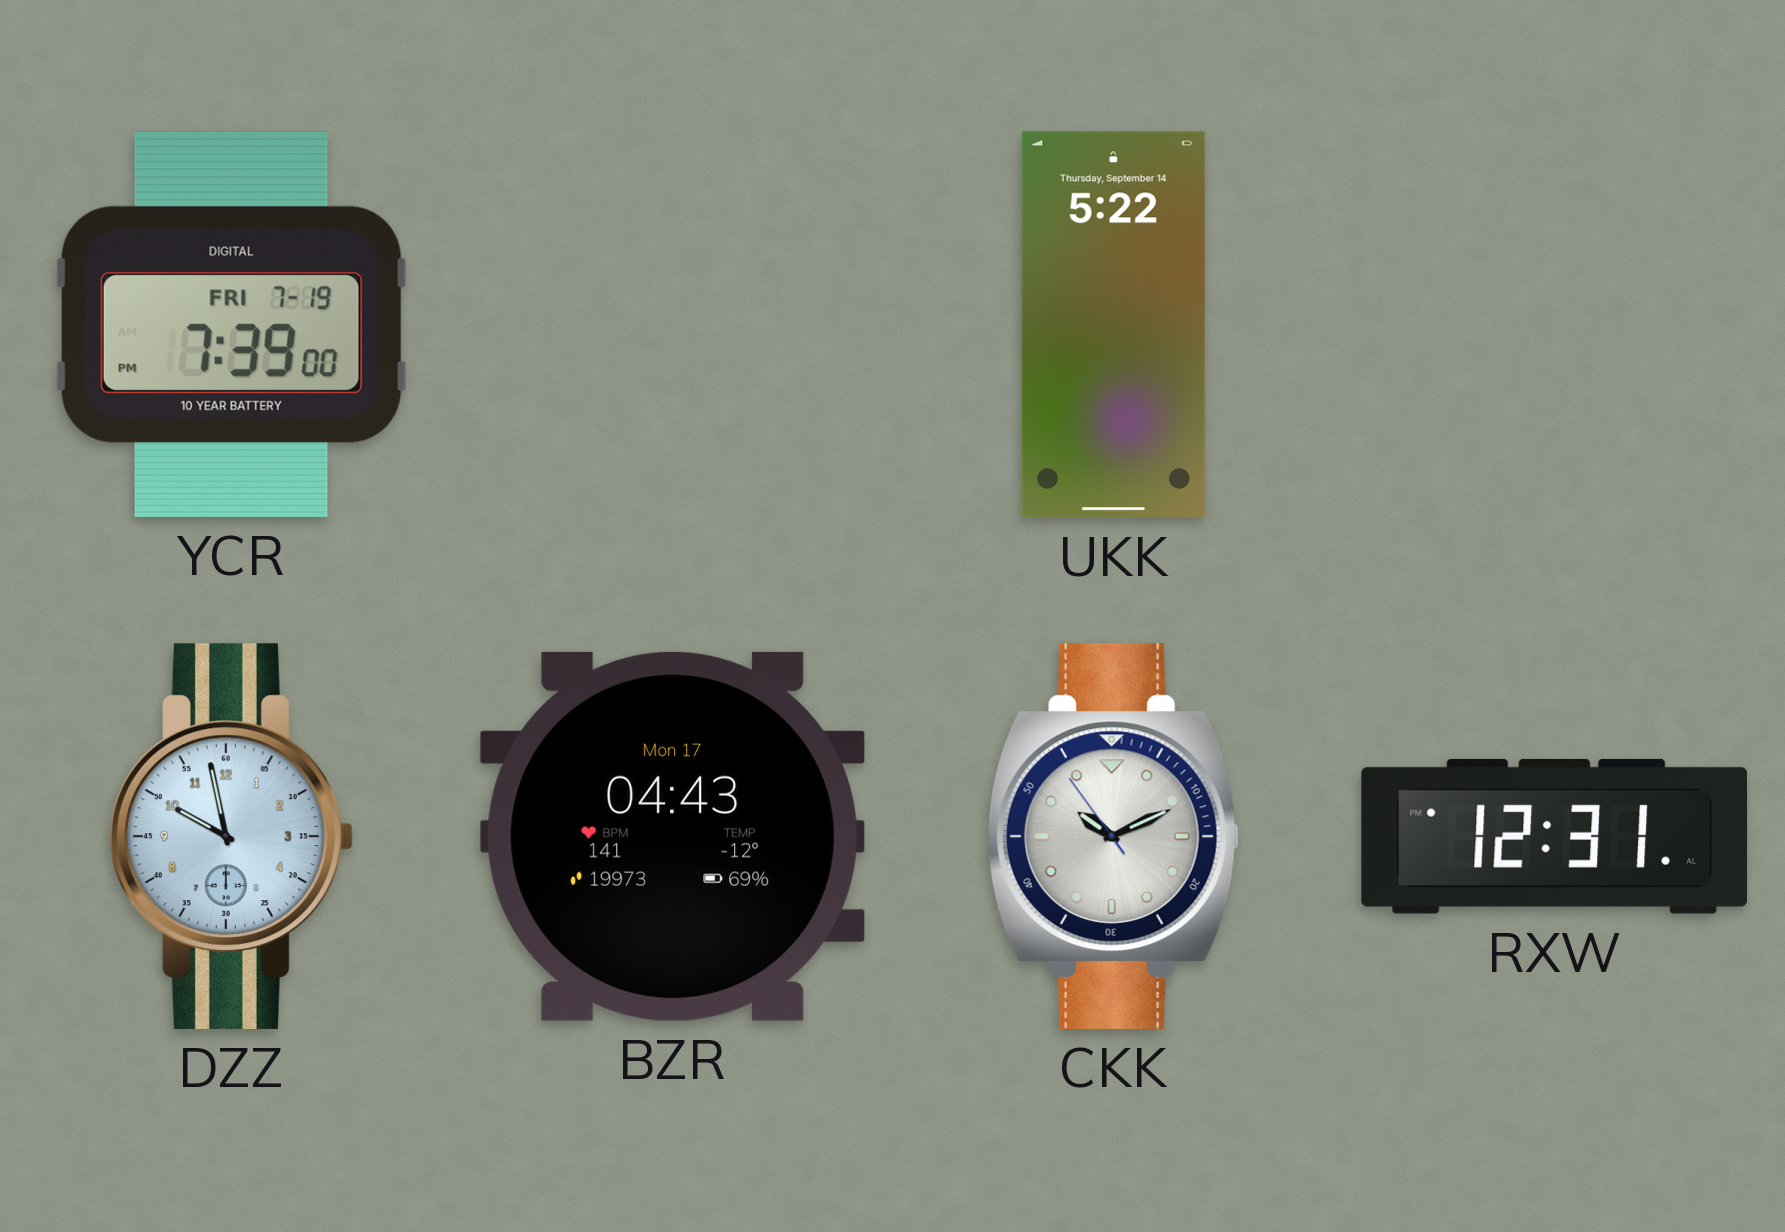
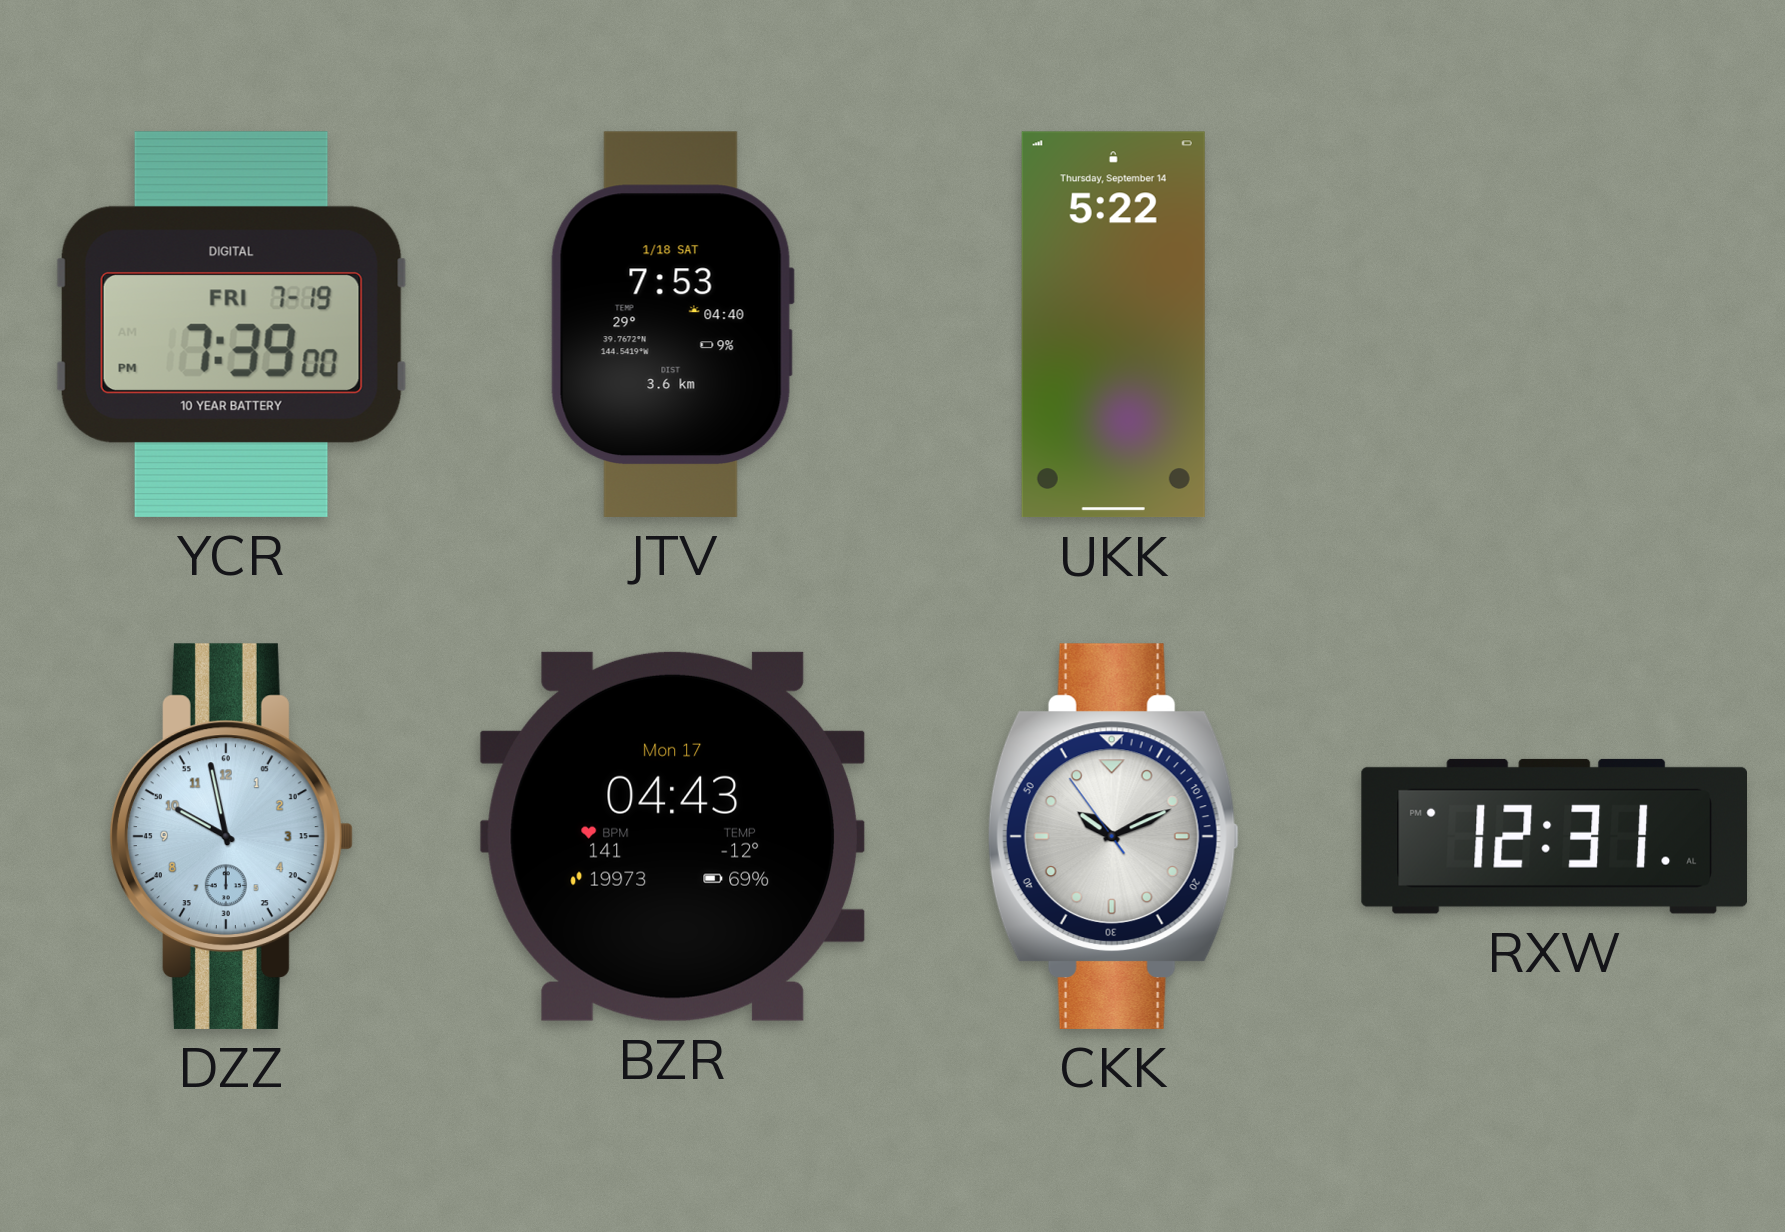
JTV: none -> 7:53
